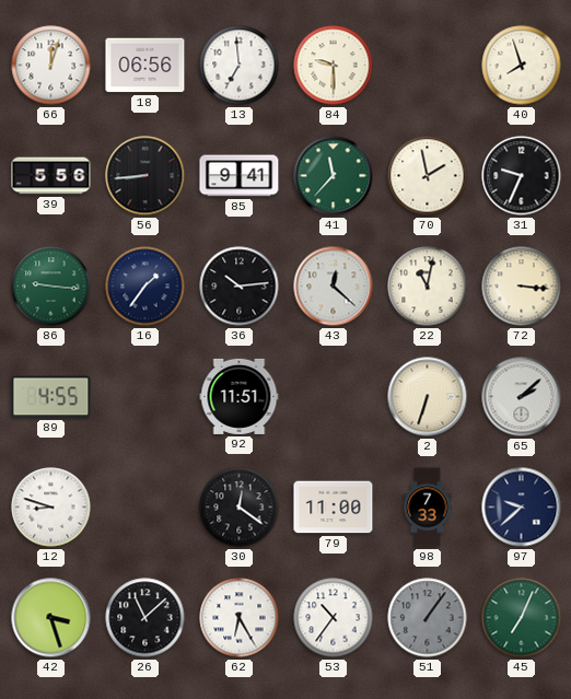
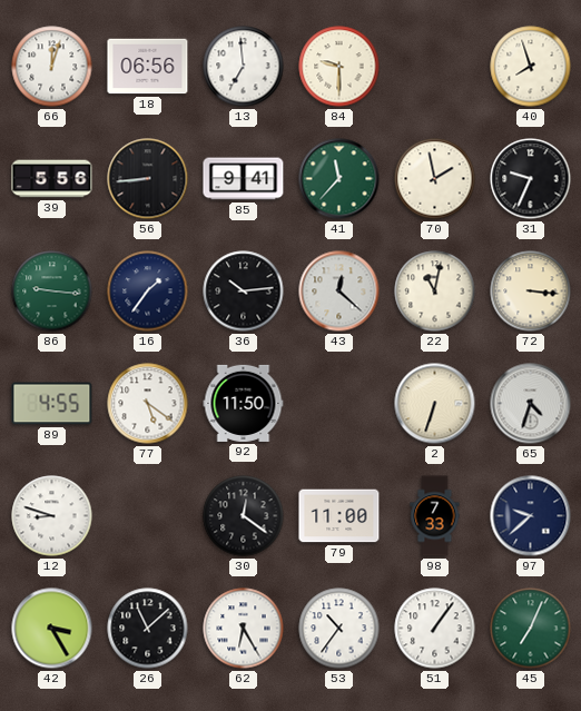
77: none -> 5:21
92: 11:51 -> 11:50
65: 2:08 -> 4:33
42: 3:27 -> 3:25
51 dial: grey -> white
